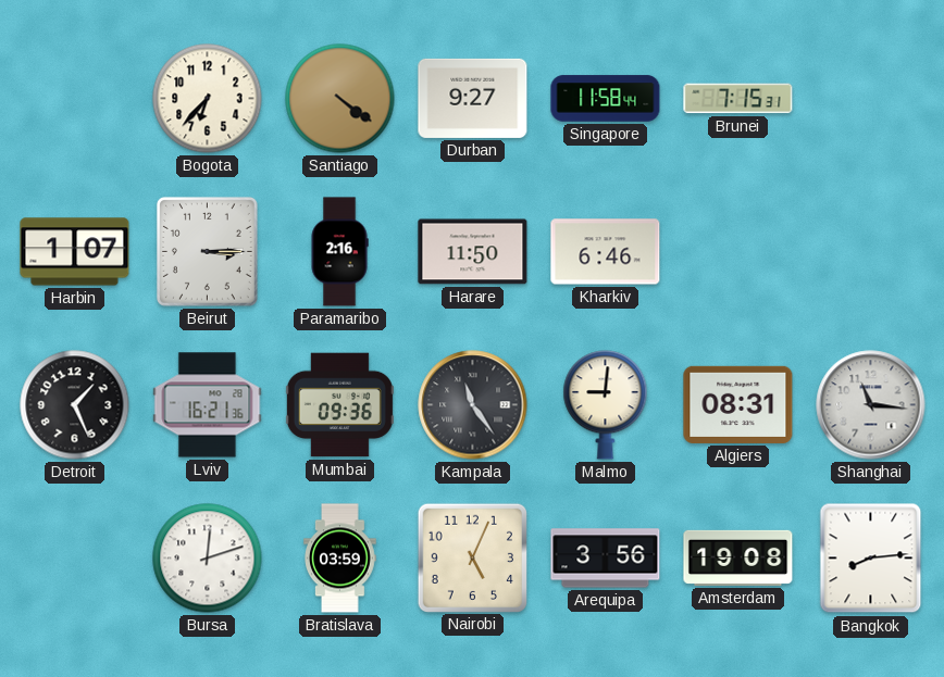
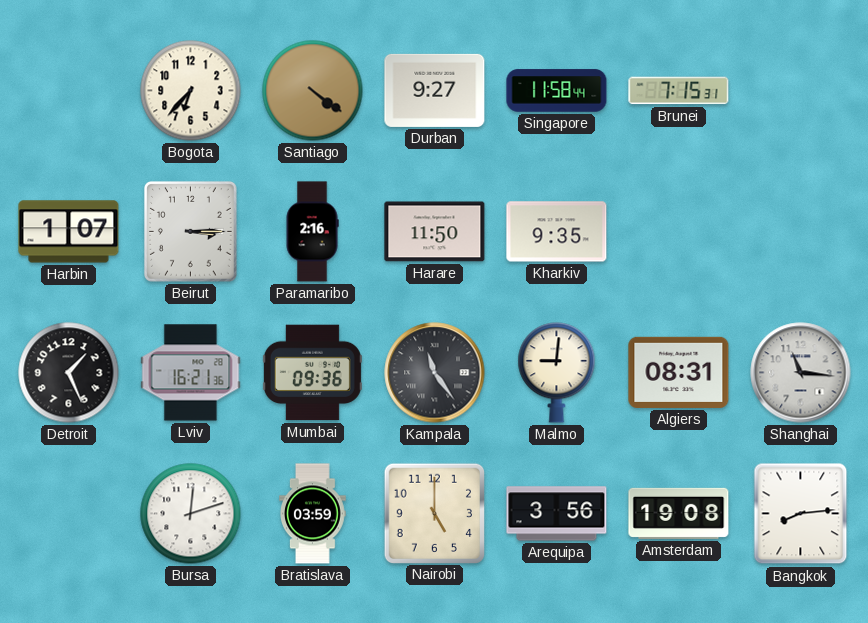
Kharkiv: 6:46 -> 9:35
Nairobi: 5:04 -> 5:00
